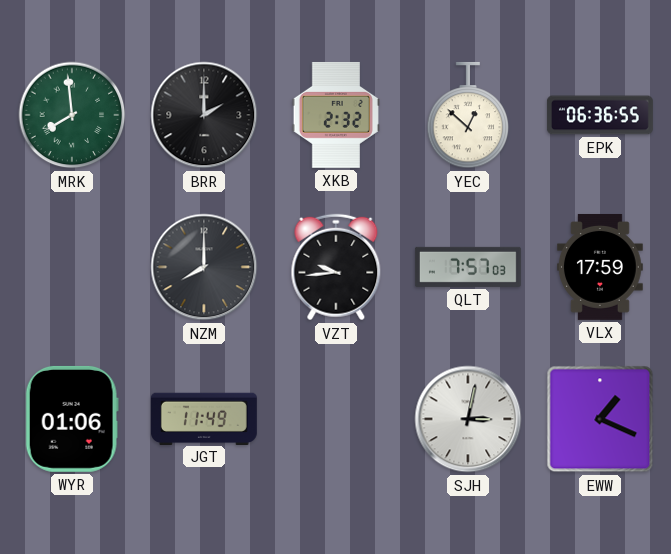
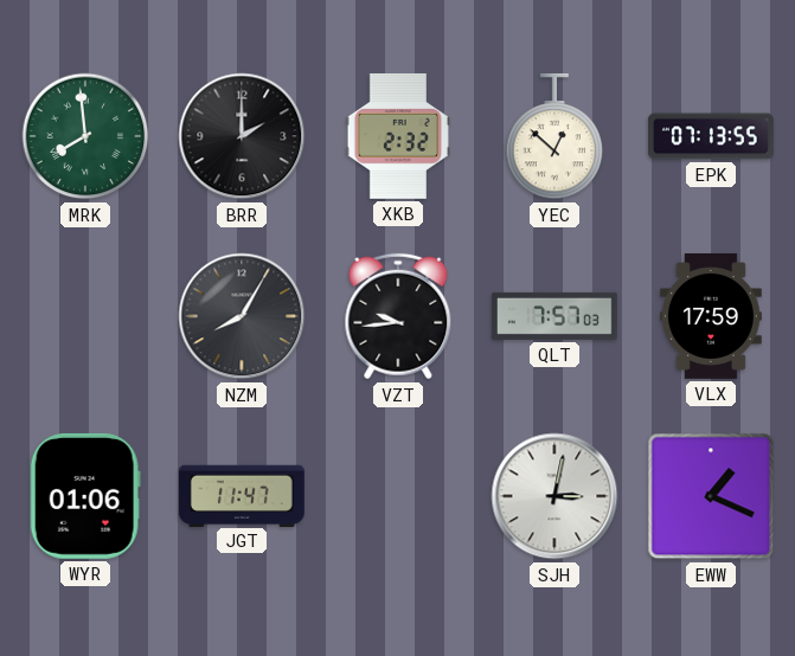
EPK: 06:36 -> 07:13
NZM: 8:00 -> 8:05
JGT: 11:49 -> 11:47
